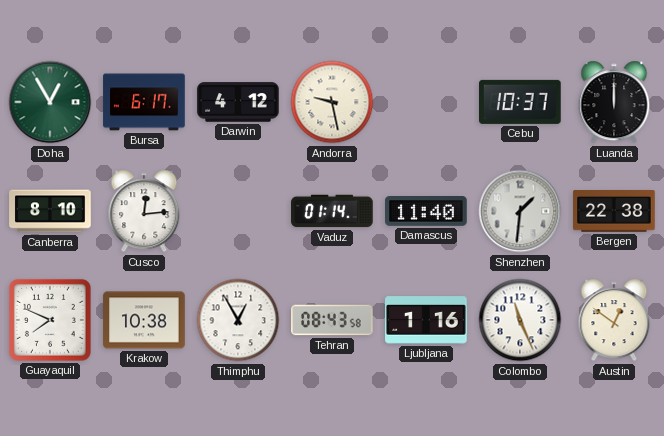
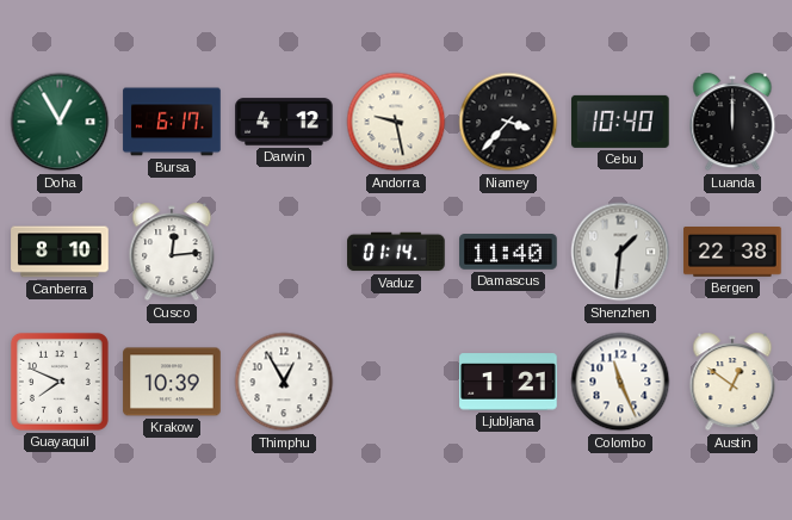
Niamey: none -> 3:37
Cebu: 10:37 -> 10:40
Krakow: 10:38 -> 10:39
Tehran: 08:43 -> none
Ljubljana: 1:16 -> 1:21
